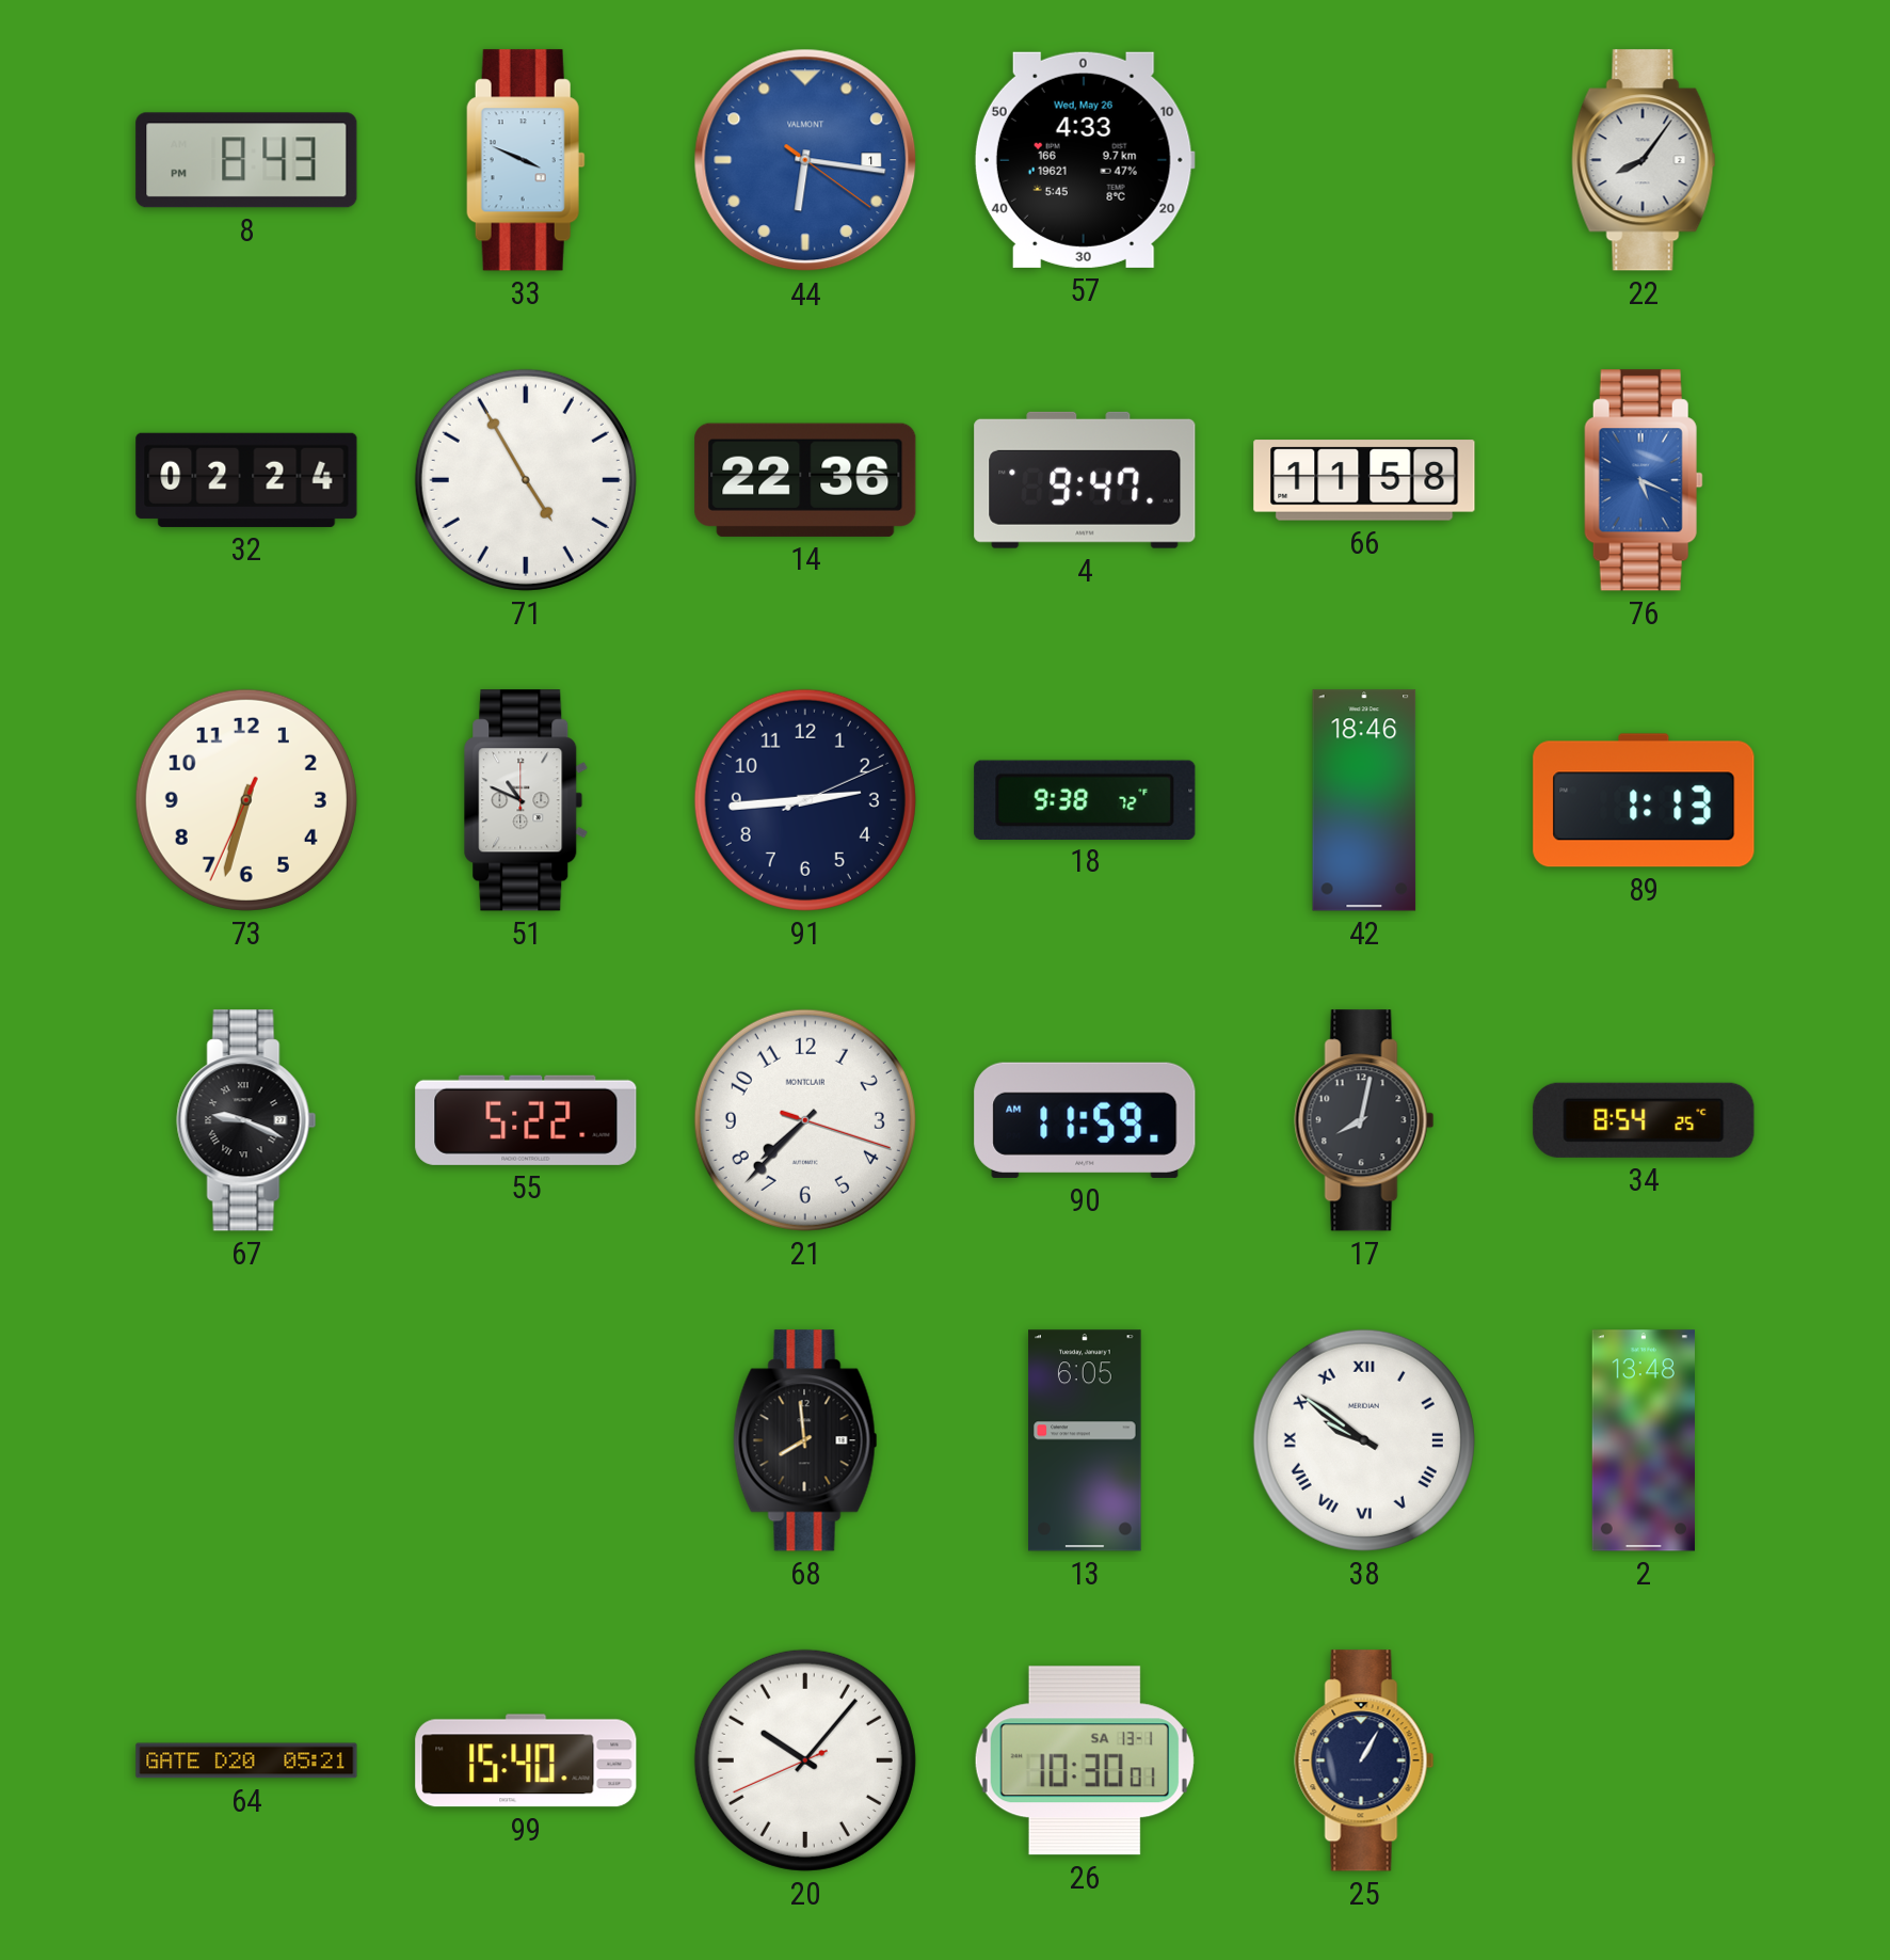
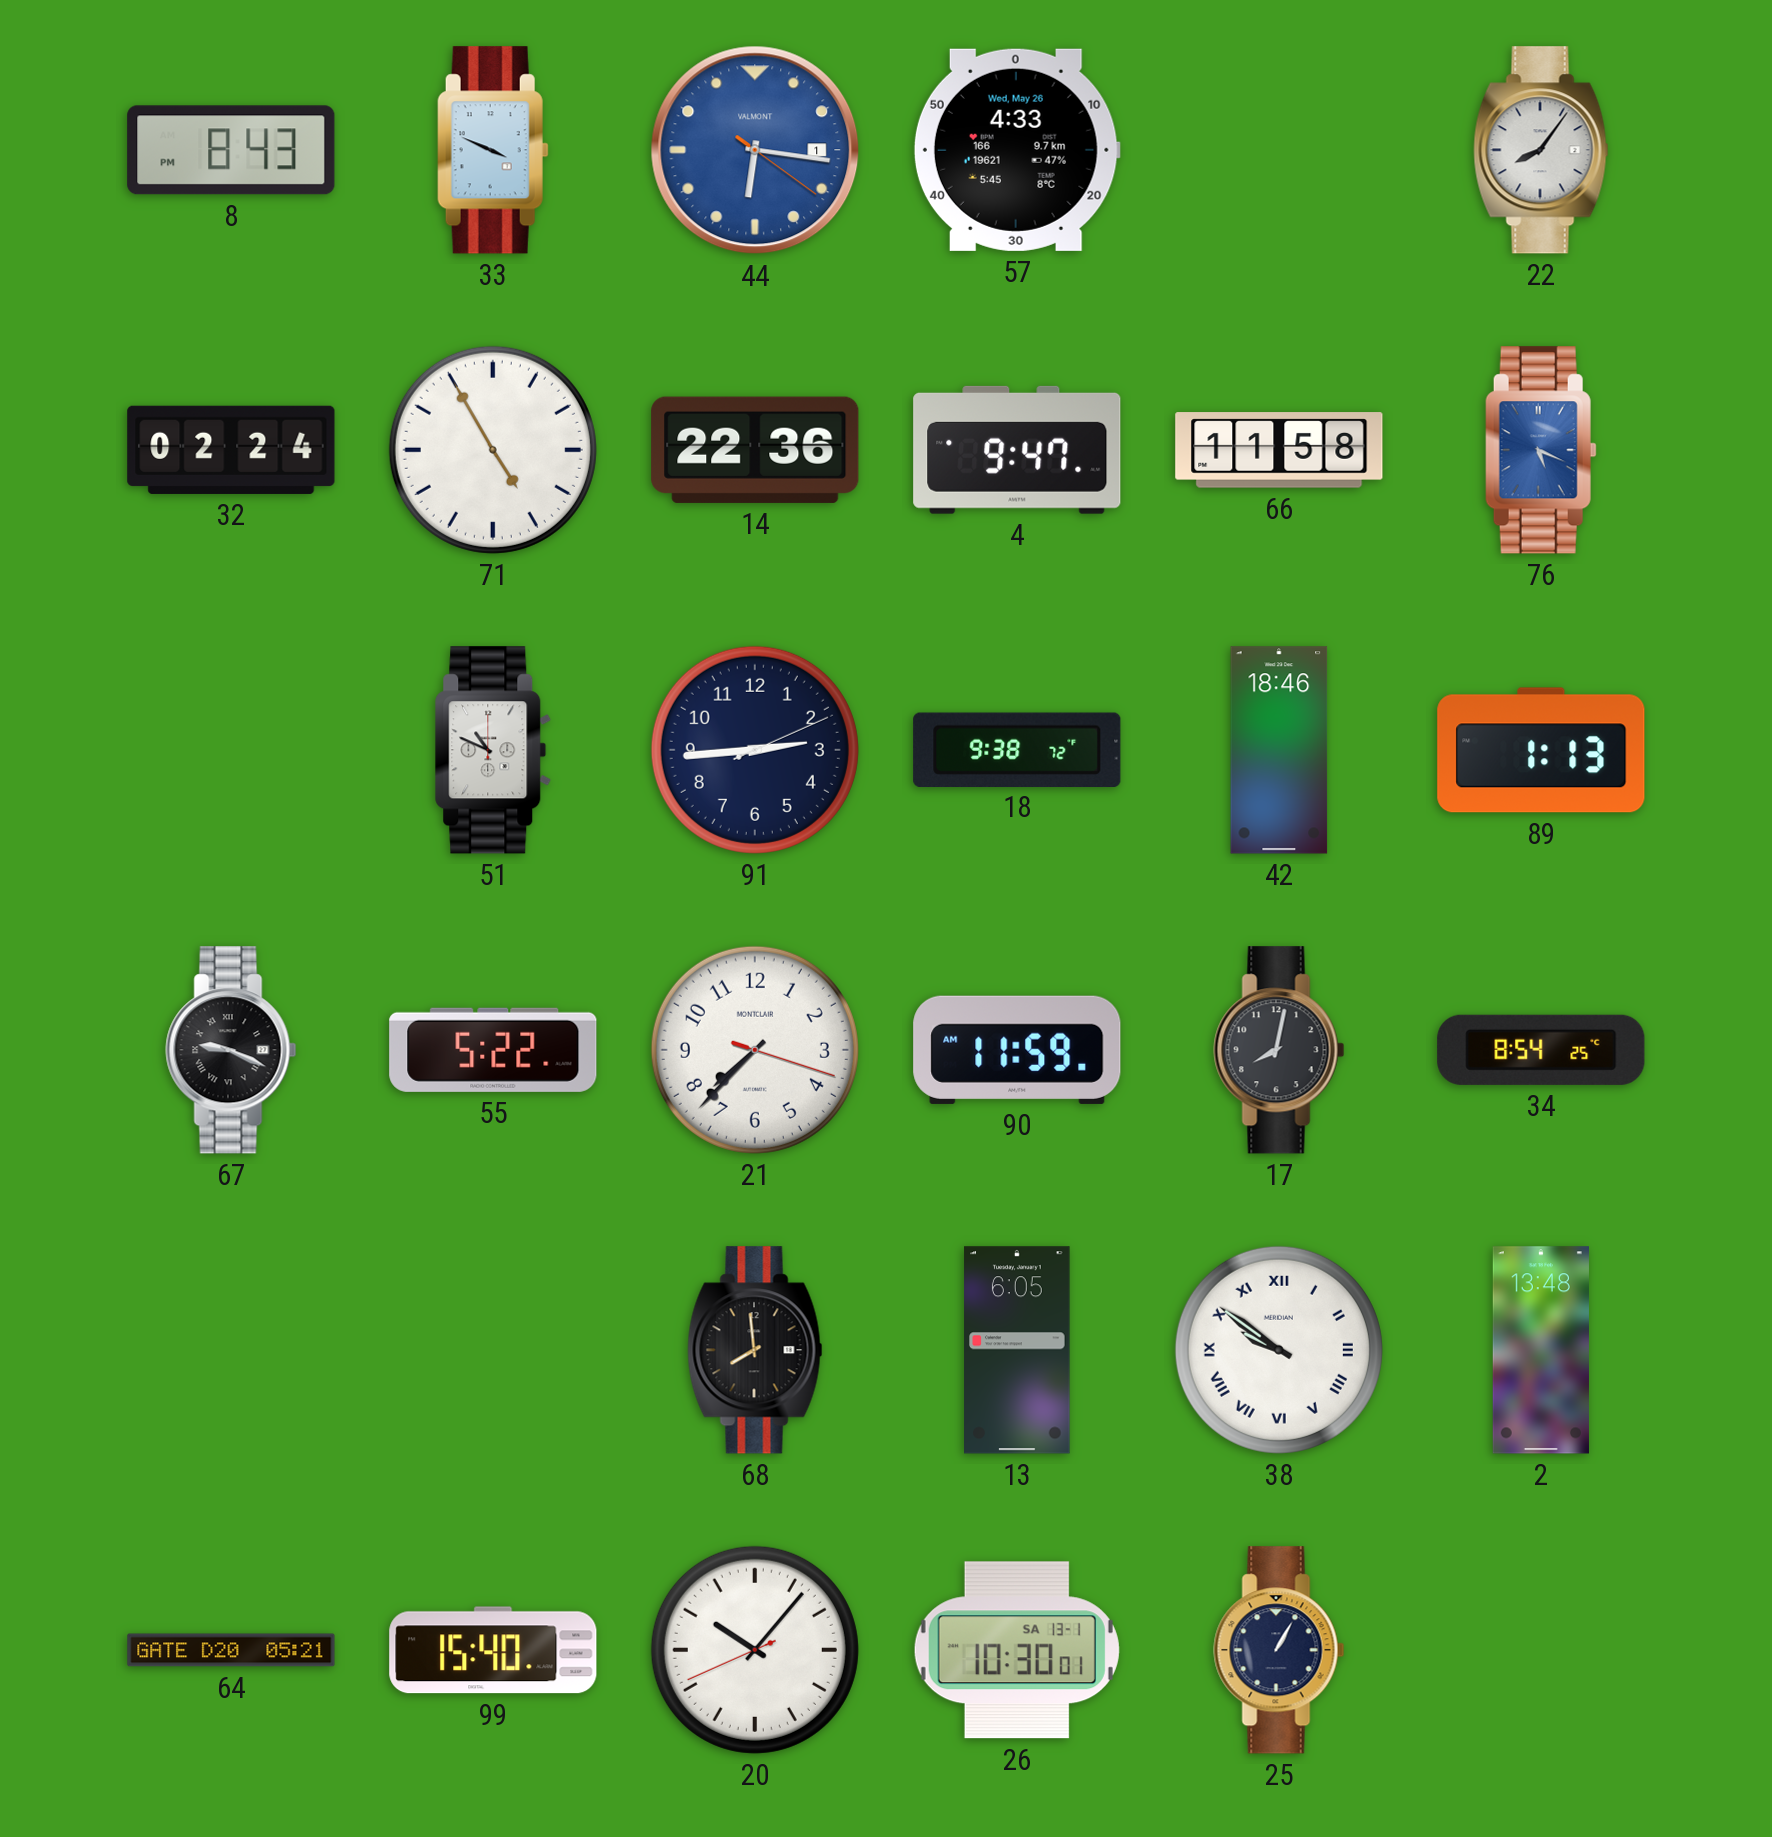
73: 6:32 -> none
